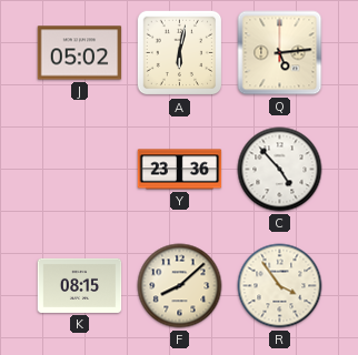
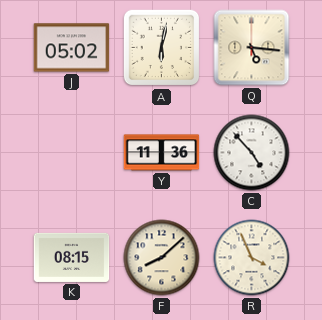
Q: 5:14 -> 5:16
Y: 23:36 -> 11:36
R: 3:54 -> 3:56
